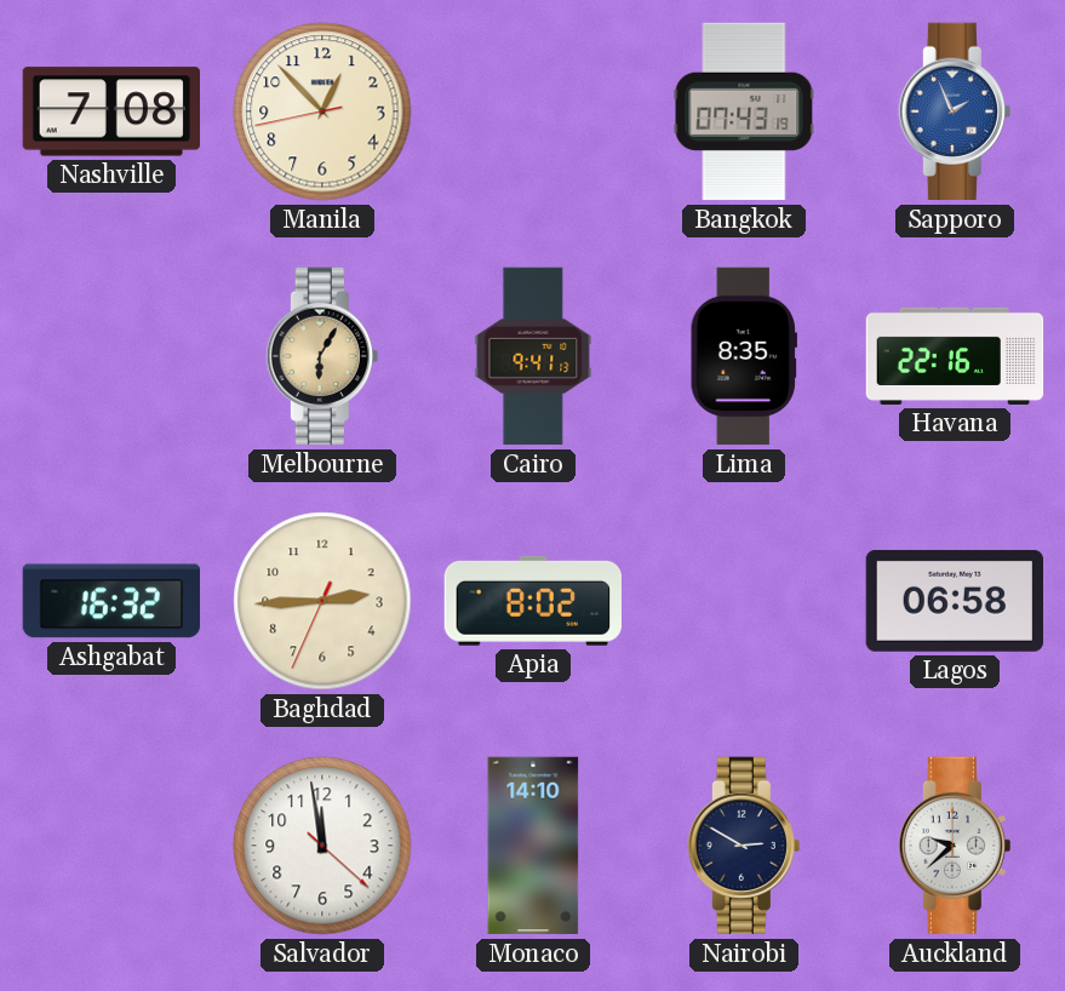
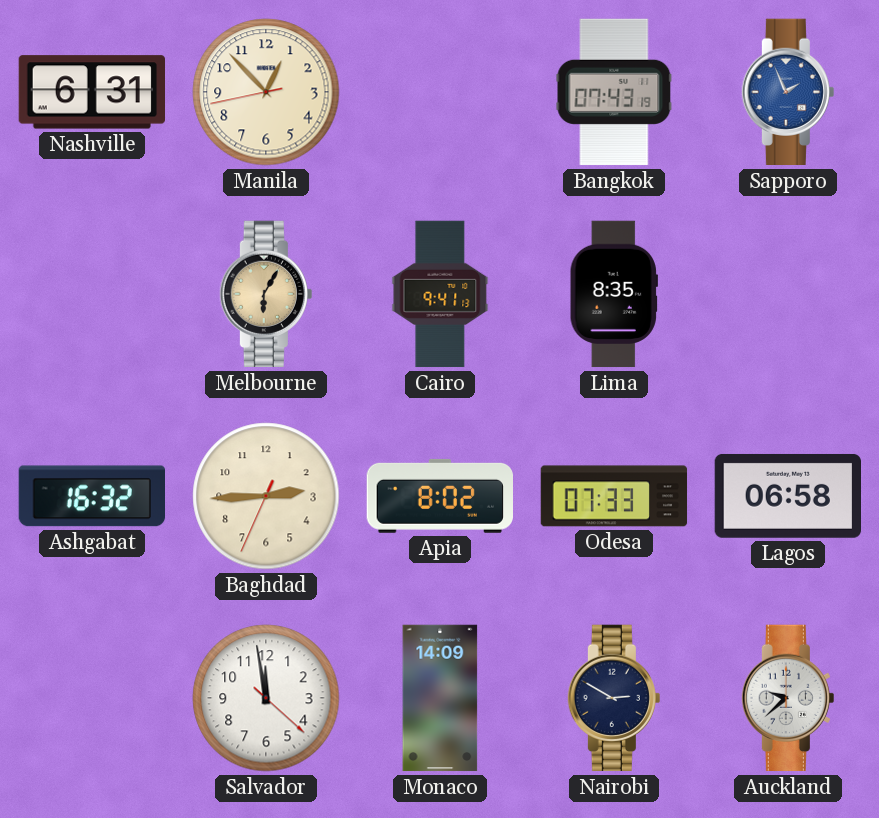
Nashville: 7:08 -> 6:31
Havana: 22:16 -> none
Odesa: none -> 07:33
Monaco: 14:10 -> 14:09
